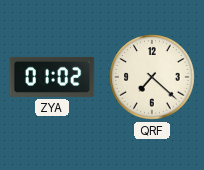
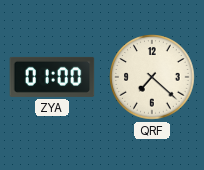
ZYA: 01:02 -> 01:00
